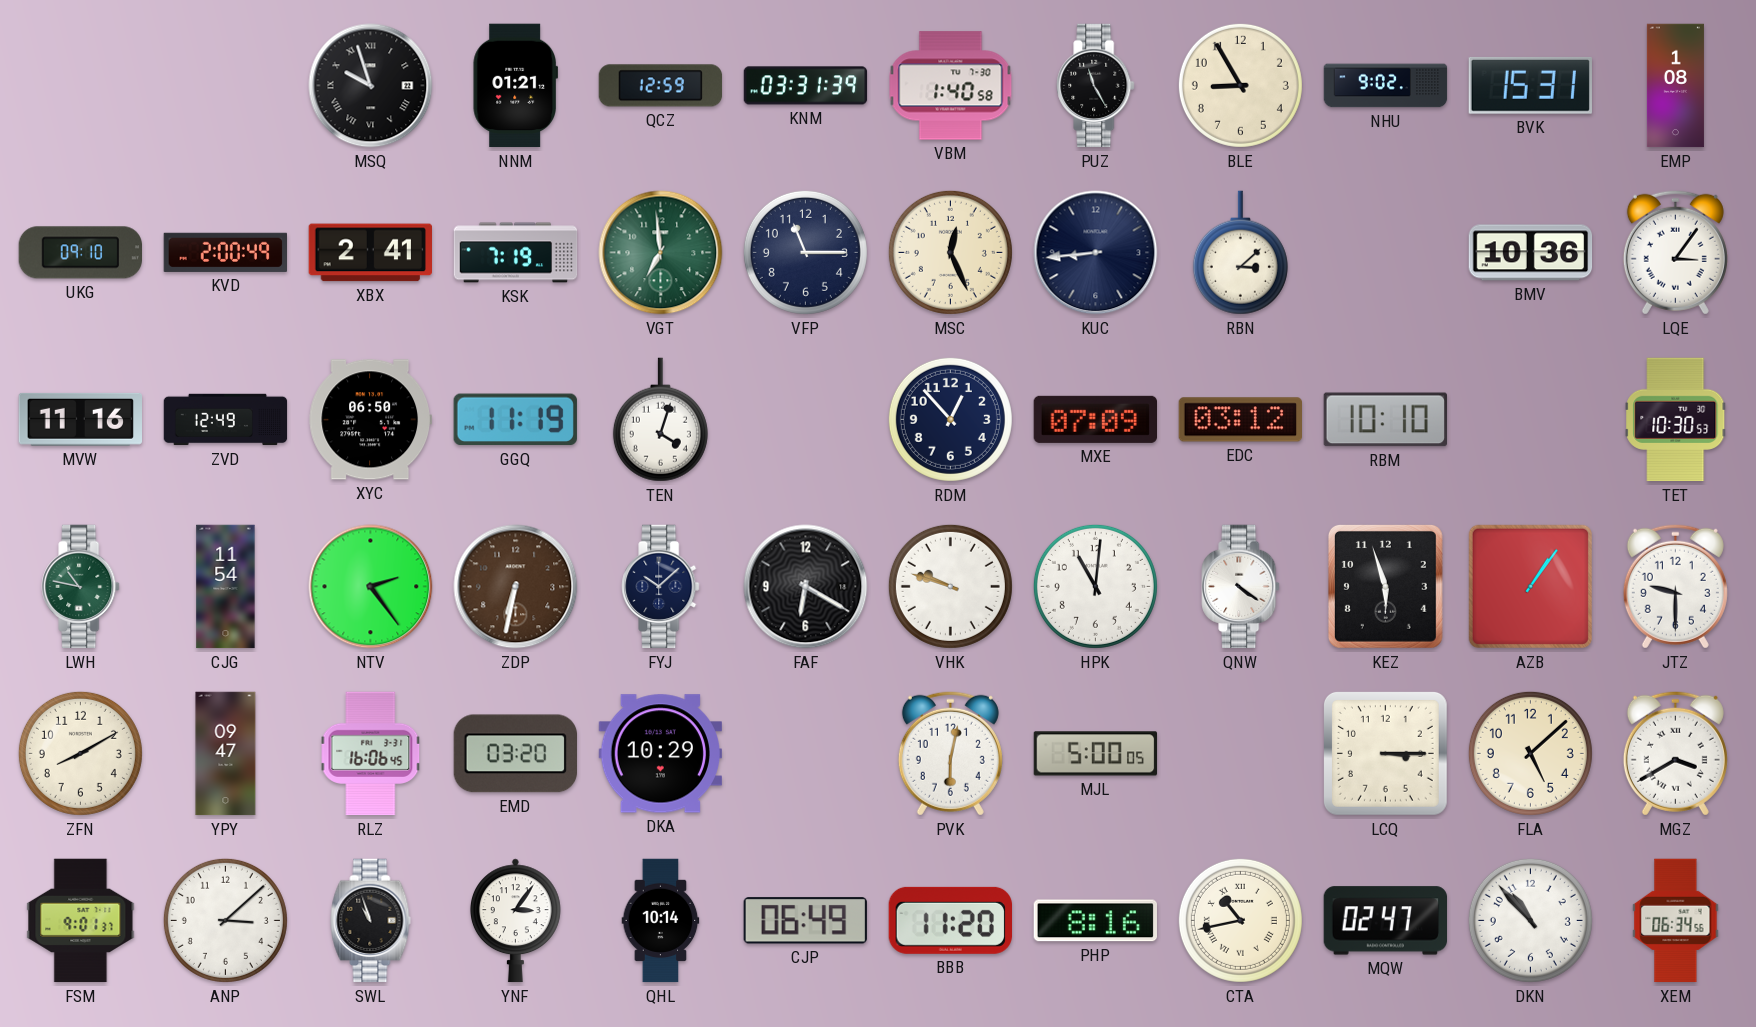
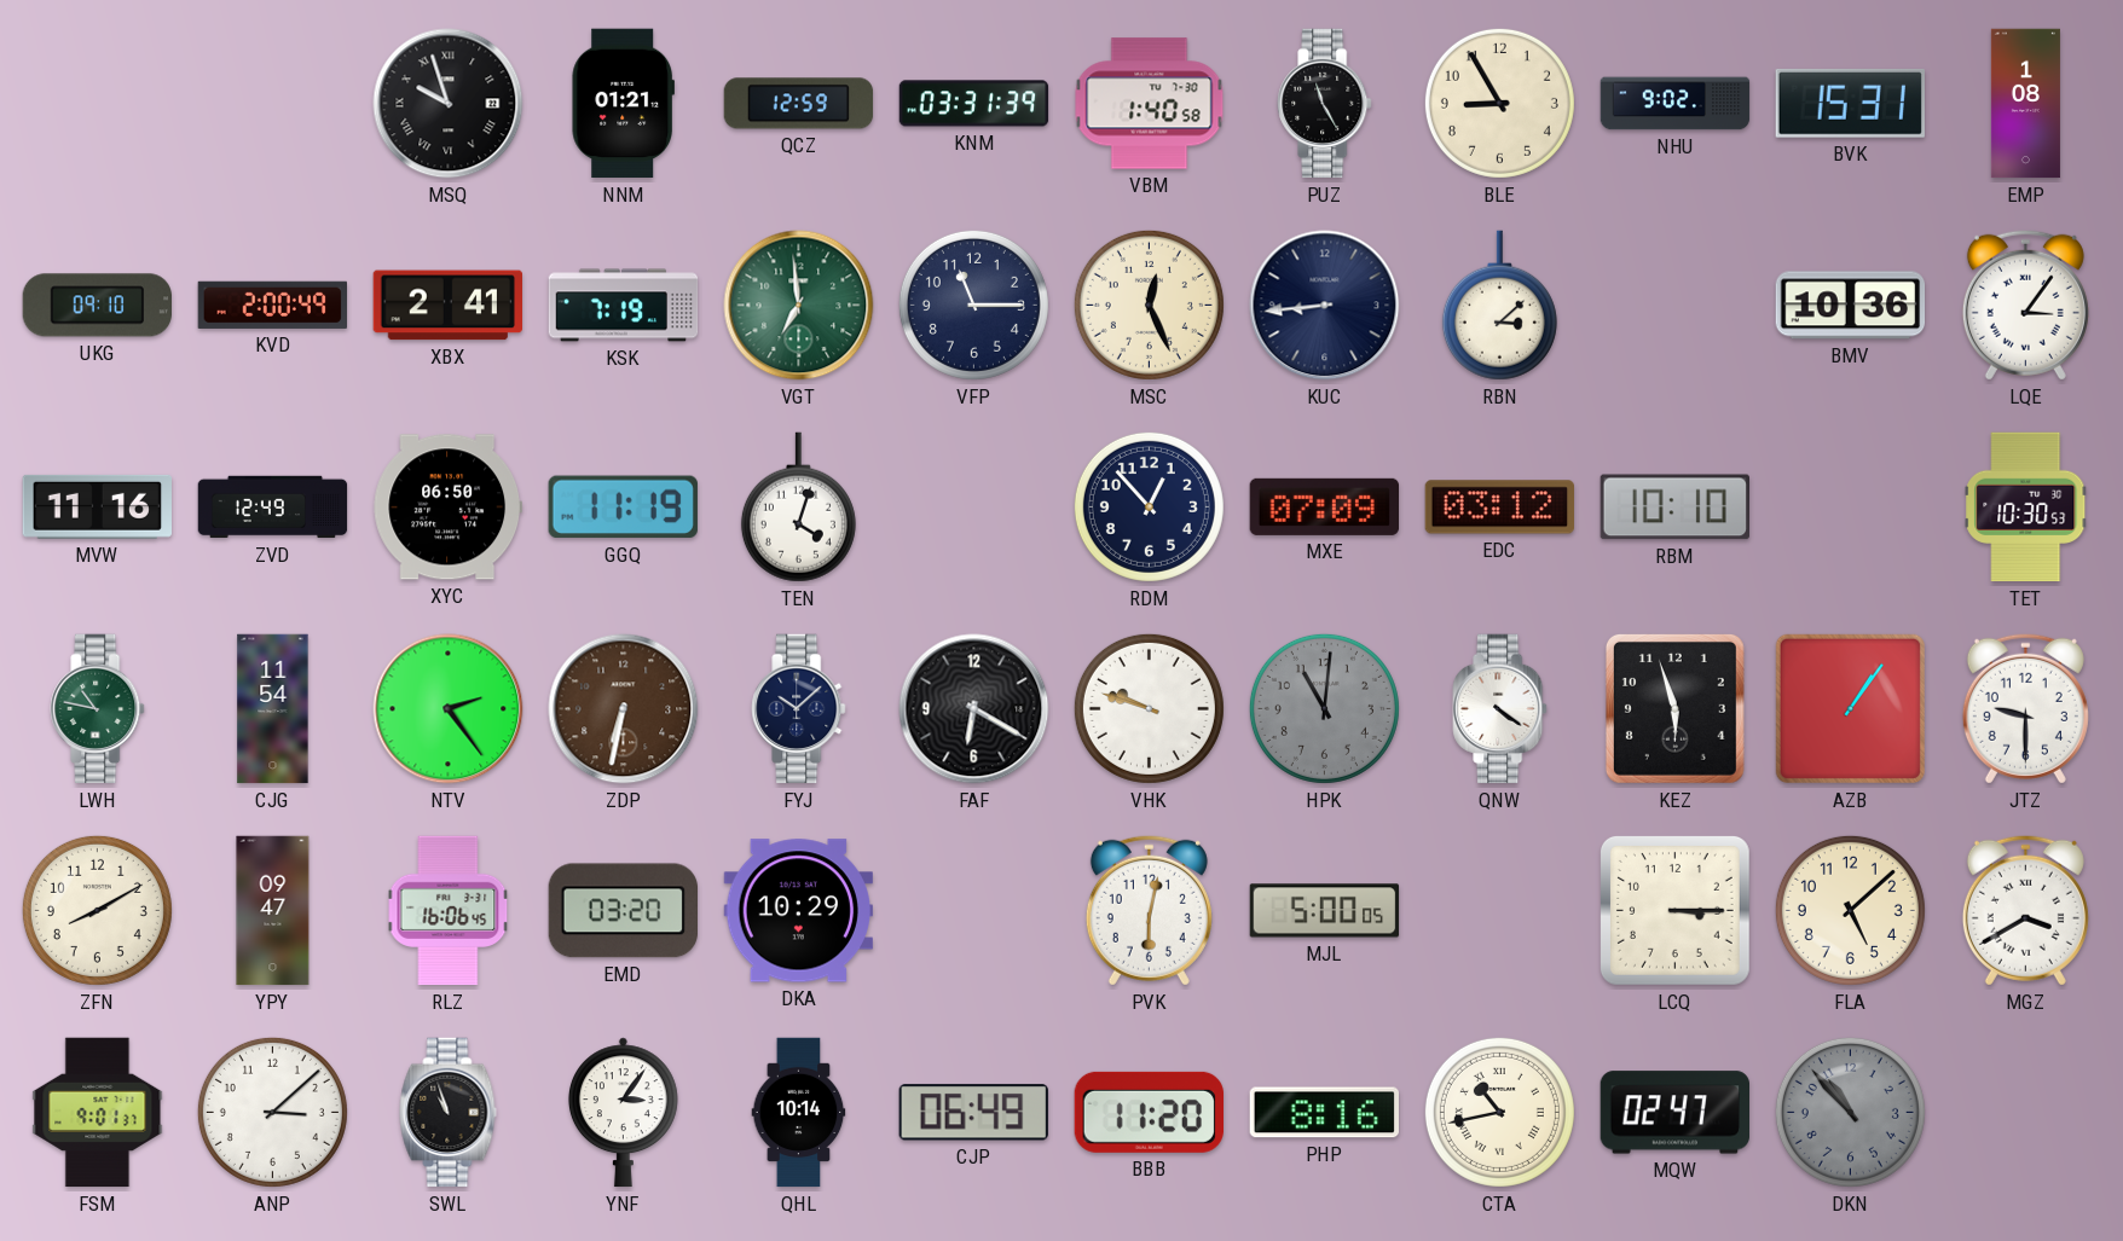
HPK dial: white -> grey
DKN dial: white -> grey
XEM: 06:34 -> none
